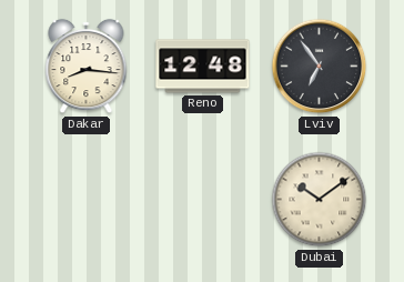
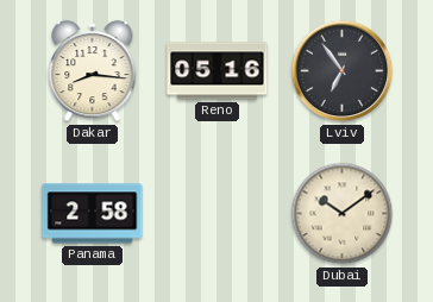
Reno: 12:48 -> 05:16
Panama: none -> 2:58
